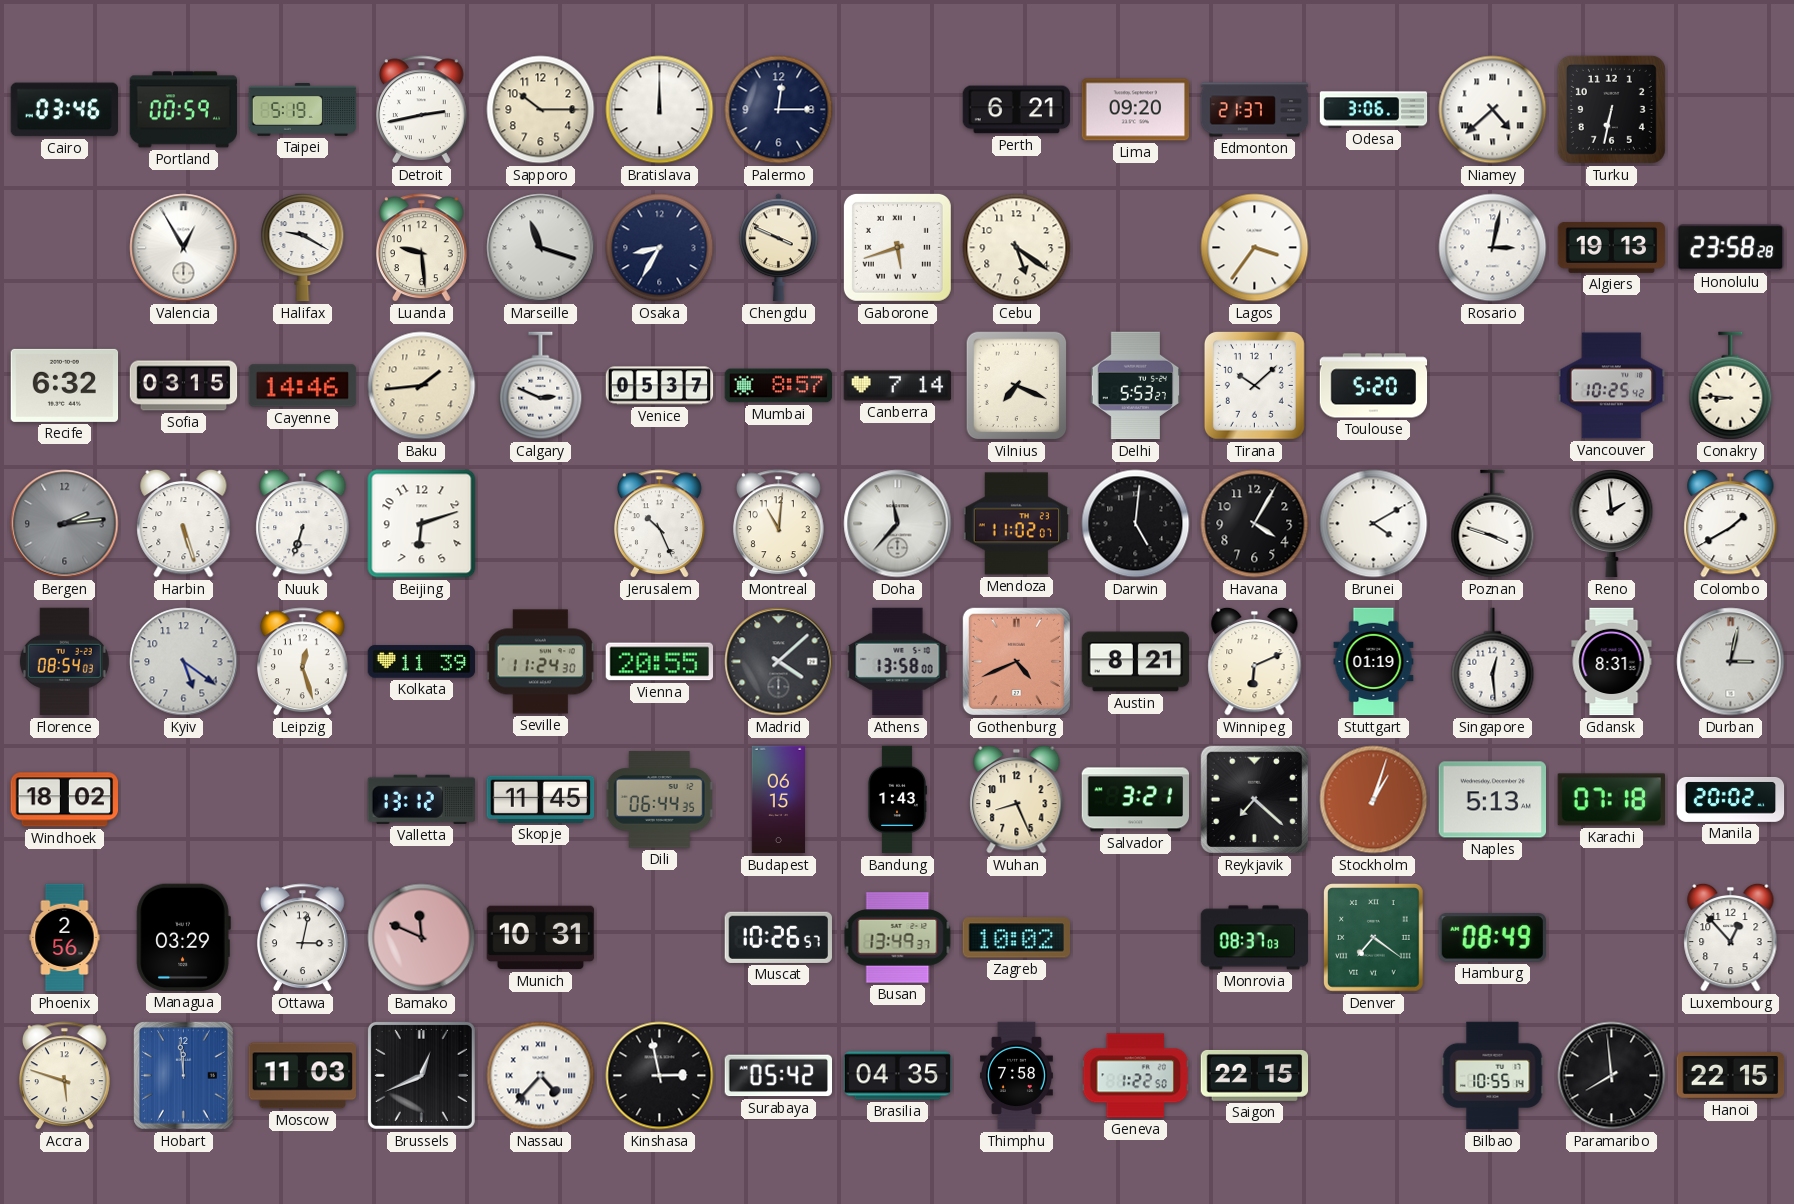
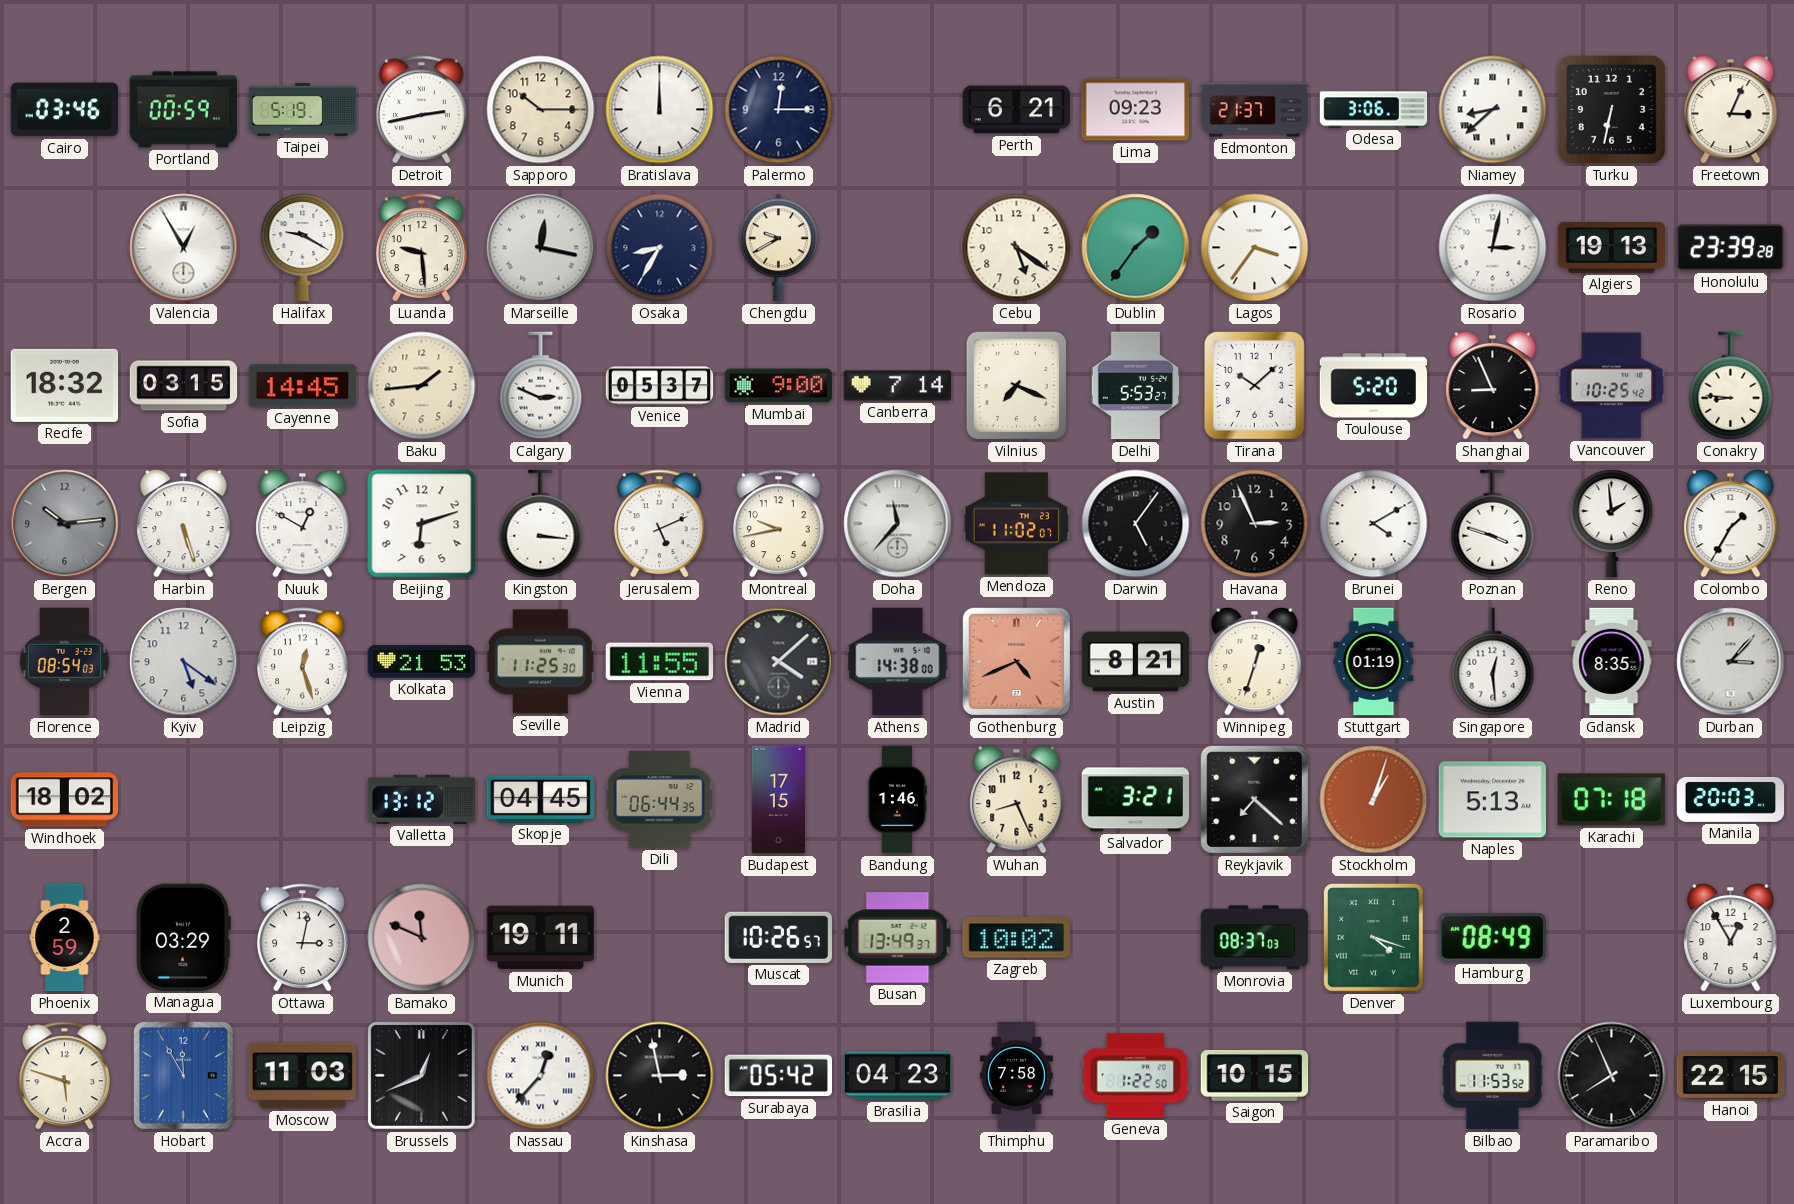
Lima: 09:20 -> 09:23
Niamey: 4:38 -> 8:38
Freetown: none -> 3:04
Marseille: 11:18 -> 12:17
Chengdu: 3:49 -> 9:40
Gaborone: 5:42 -> none
Dublin: none -> 1:36
Honolulu: 23:58 -> 23:39
Recife: 6:32 -> 18:32
Cayenne: 14:46 -> 14:45
Mumbai: 8:57 -> 9:00
Shanghai: none -> 8:56
Bergen: 2:14 -> 10:14
Nuuk: 6:33 -> 12:50
Kingston: none -> 3:16
Jerusalem: 10:26 -> 5:11
Montreal: 11:01 -> 9:43
Darwin: 5:01 -> 5:06
Havana: 4:05 -> 2:56
Colombo: 1:40 -> 1:35
Kolkata: 11:39 -> 21:53
Seville: 11:24 -> 11:25
Vienna: 20:55 -> 11:55
Athens: 13:58 -> 14:38
Winnipeg: 6:11 -> 12:33
Gdansk: 8:31 -> 8:35
Durban: 3:02 -> 3:07
Skopje: 11:45 -> 04:45
Budapest: 06:15 -> 17:15
Bandung: 1:43 -> 1:46
Manila: 20:02 -> 20:03
Phoenix: 2:56 -> 2:59
Munich: 10:31 -> 19:11
Denver: 7:21 -> 4:18
Luxembourg: 12:53 -> 12:55
Hobart: 11:59 -> 11:55
Nassau: 4:37 -> 12:37
Brasilia: 04:35 -> 04:23
Saigon: 22:15 -> 10:15
Bilbao: 10:55 -> 11:53
Paramaribo: 7:59 -> 7:56
